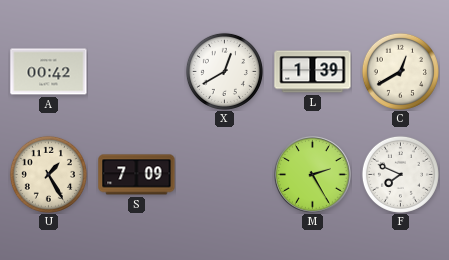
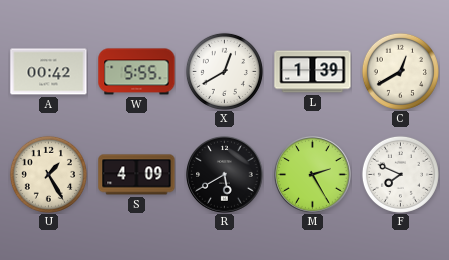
W: none -> 5:55
S: 7:09 -> 4:09
R: none -> 5:40
